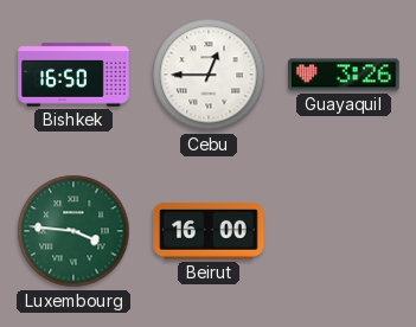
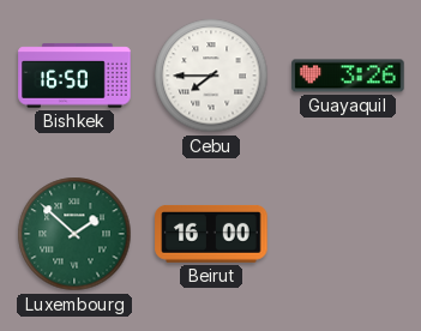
Cebu: 12:45 -> 7:45
Luxembourg: 3:46 -> 1:52
